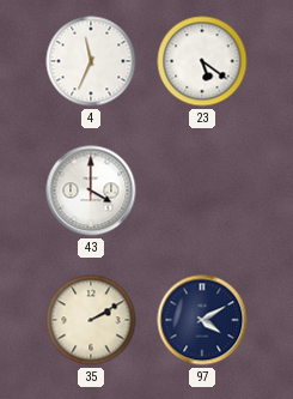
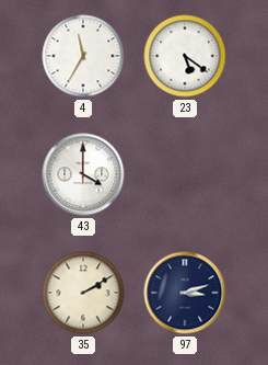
4: 11:34 -> 11:35
97: 4:10 -> 3:12
